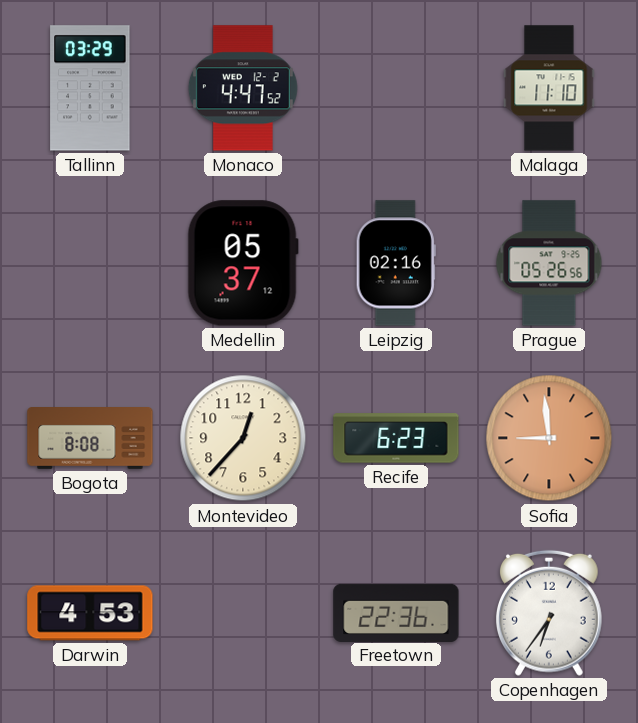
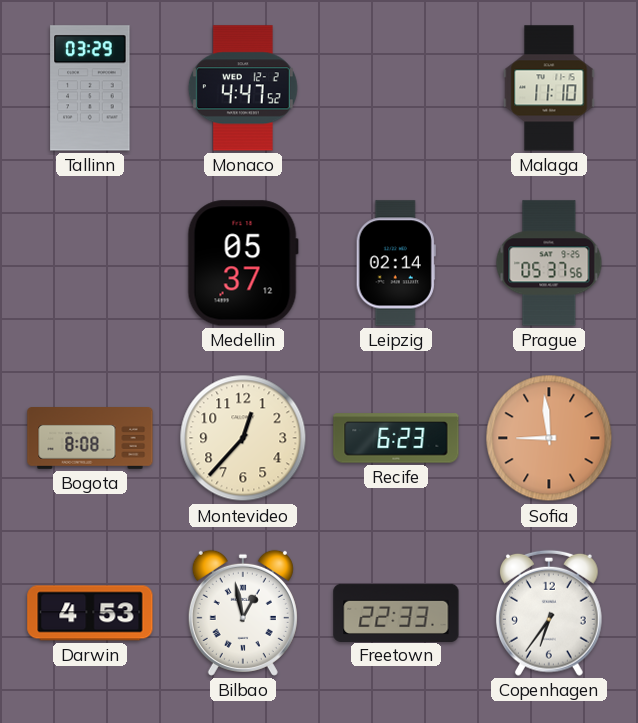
Leipzig: 02:16 -> 02:14
Prague: 05:26 -> 05:37
Bilbao: none -> 12:58
Freetown: 22:36 -> 22:33
